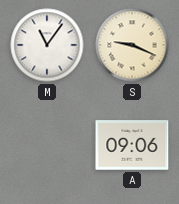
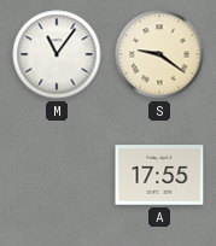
S: 9:19 -> 9:21
A: 09:06 -> 17:55
